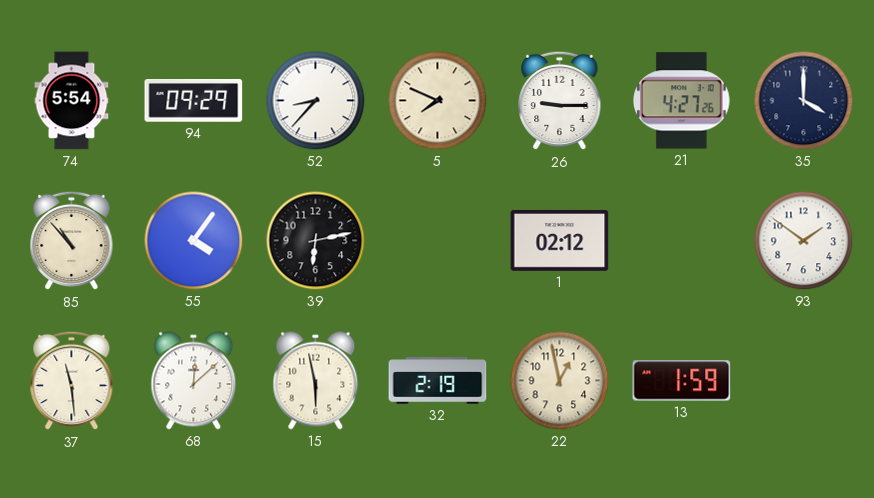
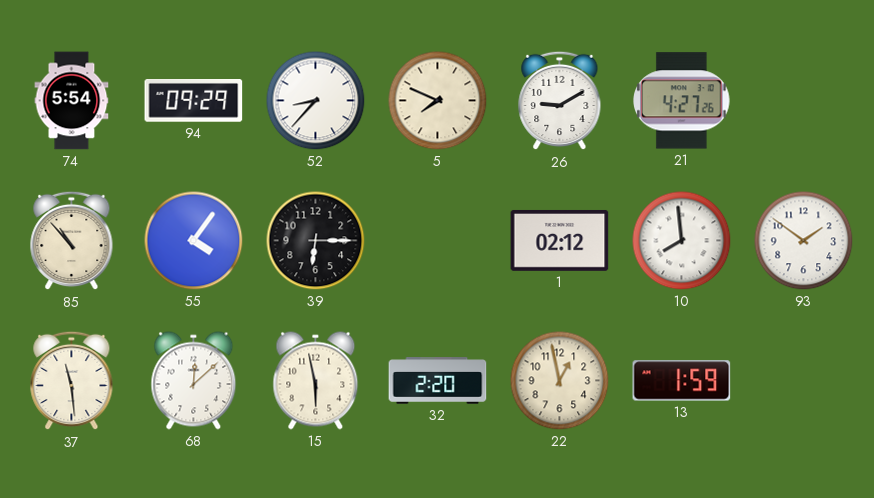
26: 9:15 -> 9:10
35: 4:00 -> none
39: 6:13 -> 6:15
10: none -> 7:59
32: 2:19 -> 2:20
